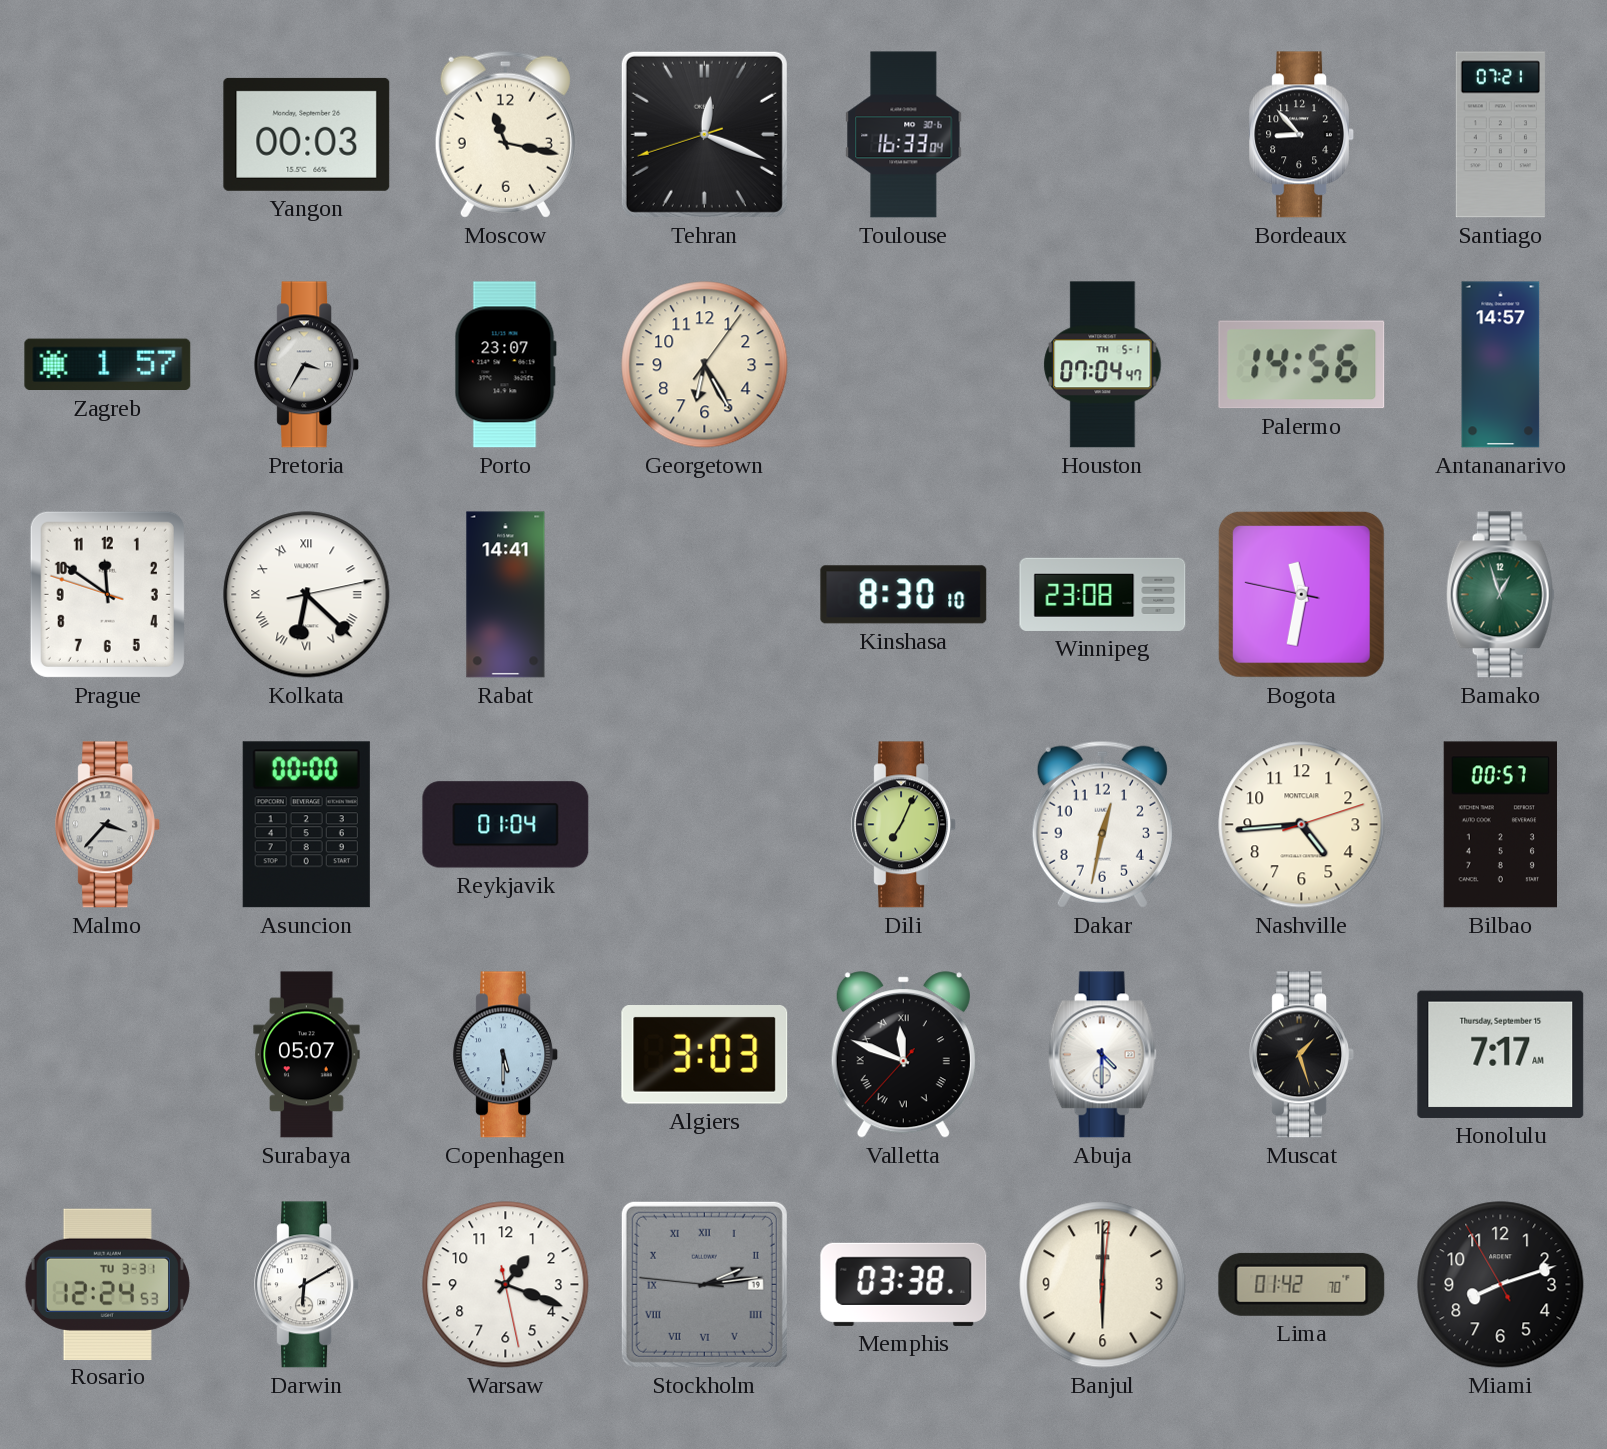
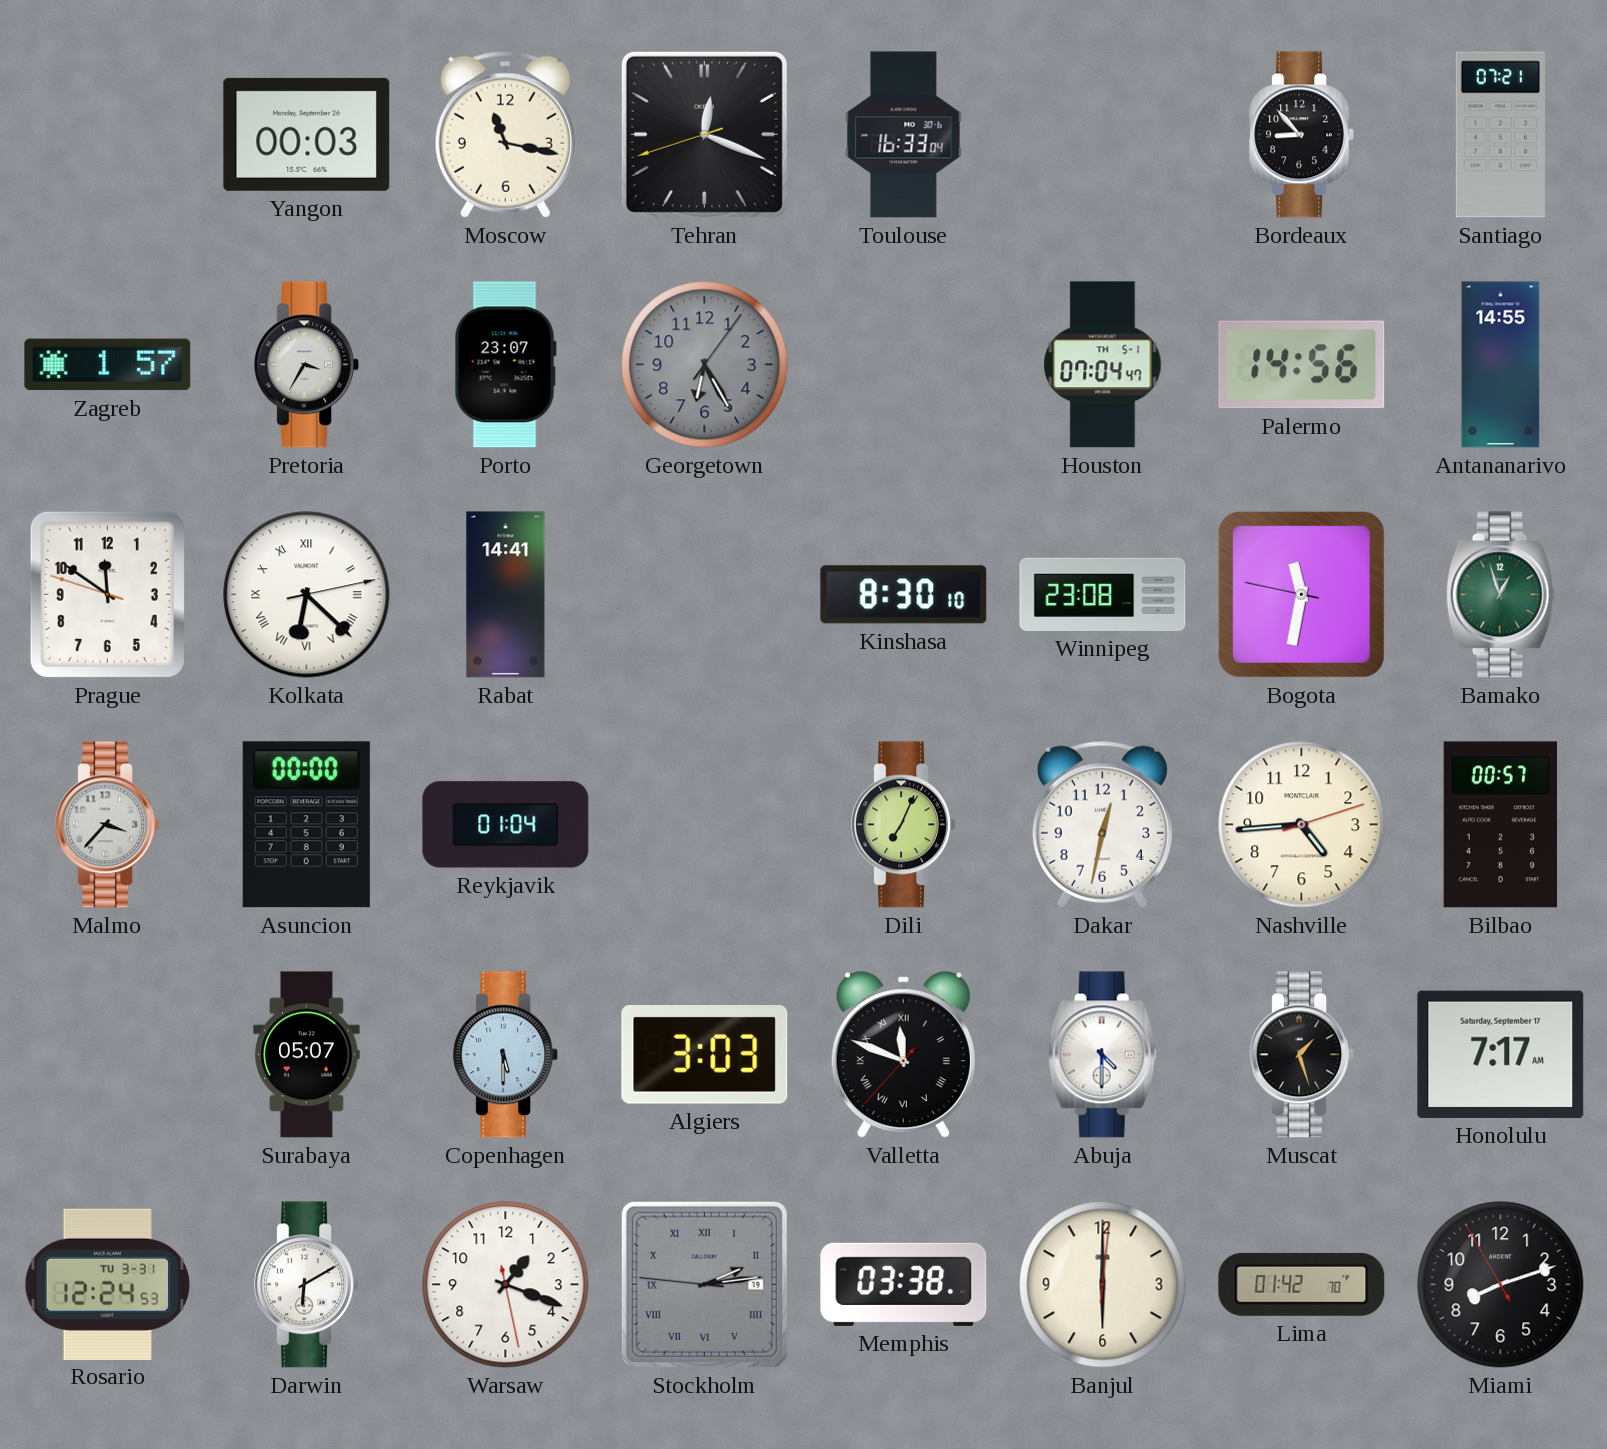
Georgetown dial: cream -> grey
Antananarivo: 14:57 -> 14:55
Honolulu date: Thursday, September 15 -> Saturday, September 17
